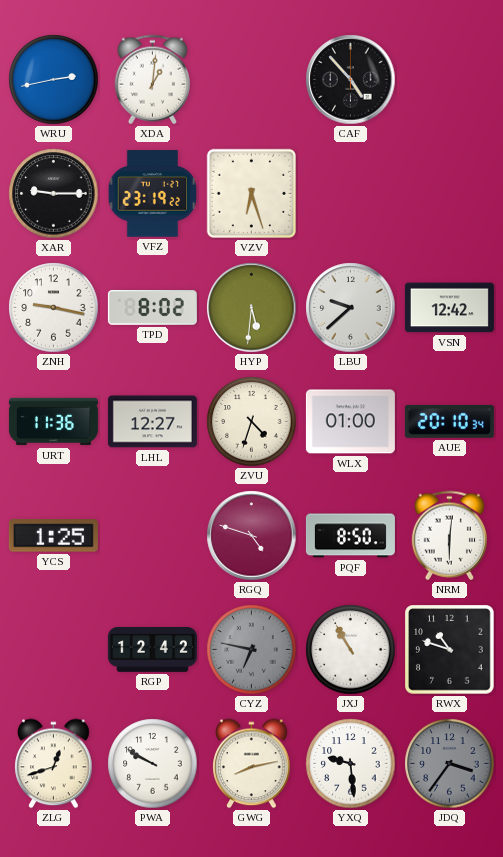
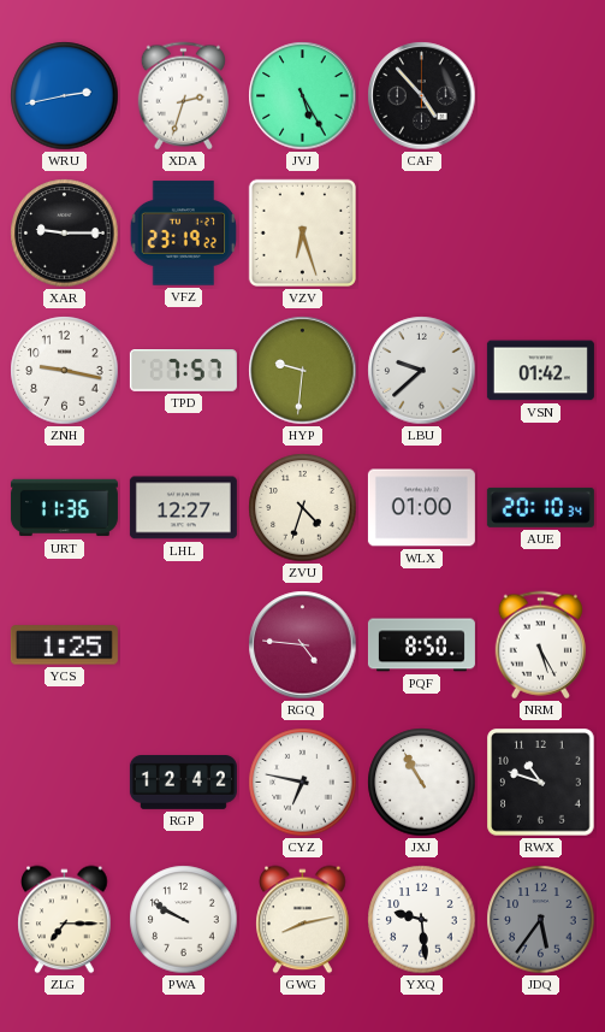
XDA: 1:01 -> 2:33
JVJ: none -> 5:25
TPD: 8:02 -> 7:57
HYP: 5:31 -> 9:31
VSN: 12:42 -> 01:42
RGQ: 4:48 -> 4:46
NRM: 6:01 -> 5:25
CYZ dial: grey -> white
ZLG: 12:42 -> 7:15
JDQ: 3:36 -> 5:36
